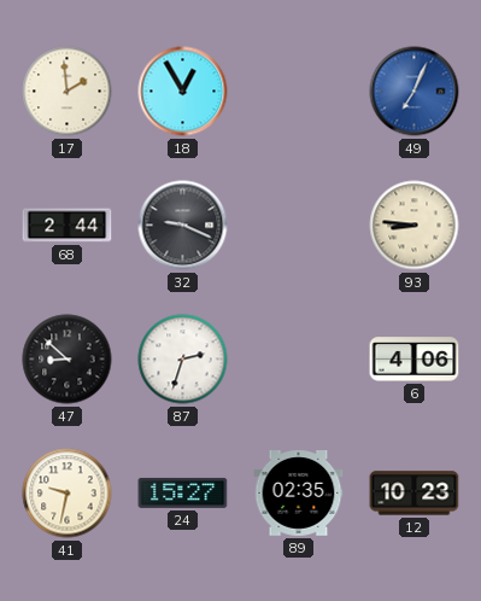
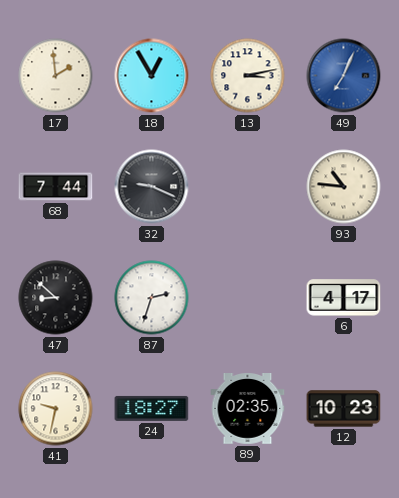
13: none -> 3:13
68: 2:44 -> 7:44
93: 8:46 -> 10:46
6: 4:06 -> 4:17
24: 15:27 -> 18:27
